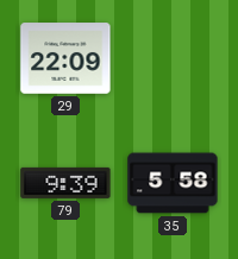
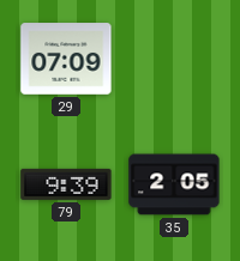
29: 22:09 -> 07:09
35: 5:58 -> 2:05
